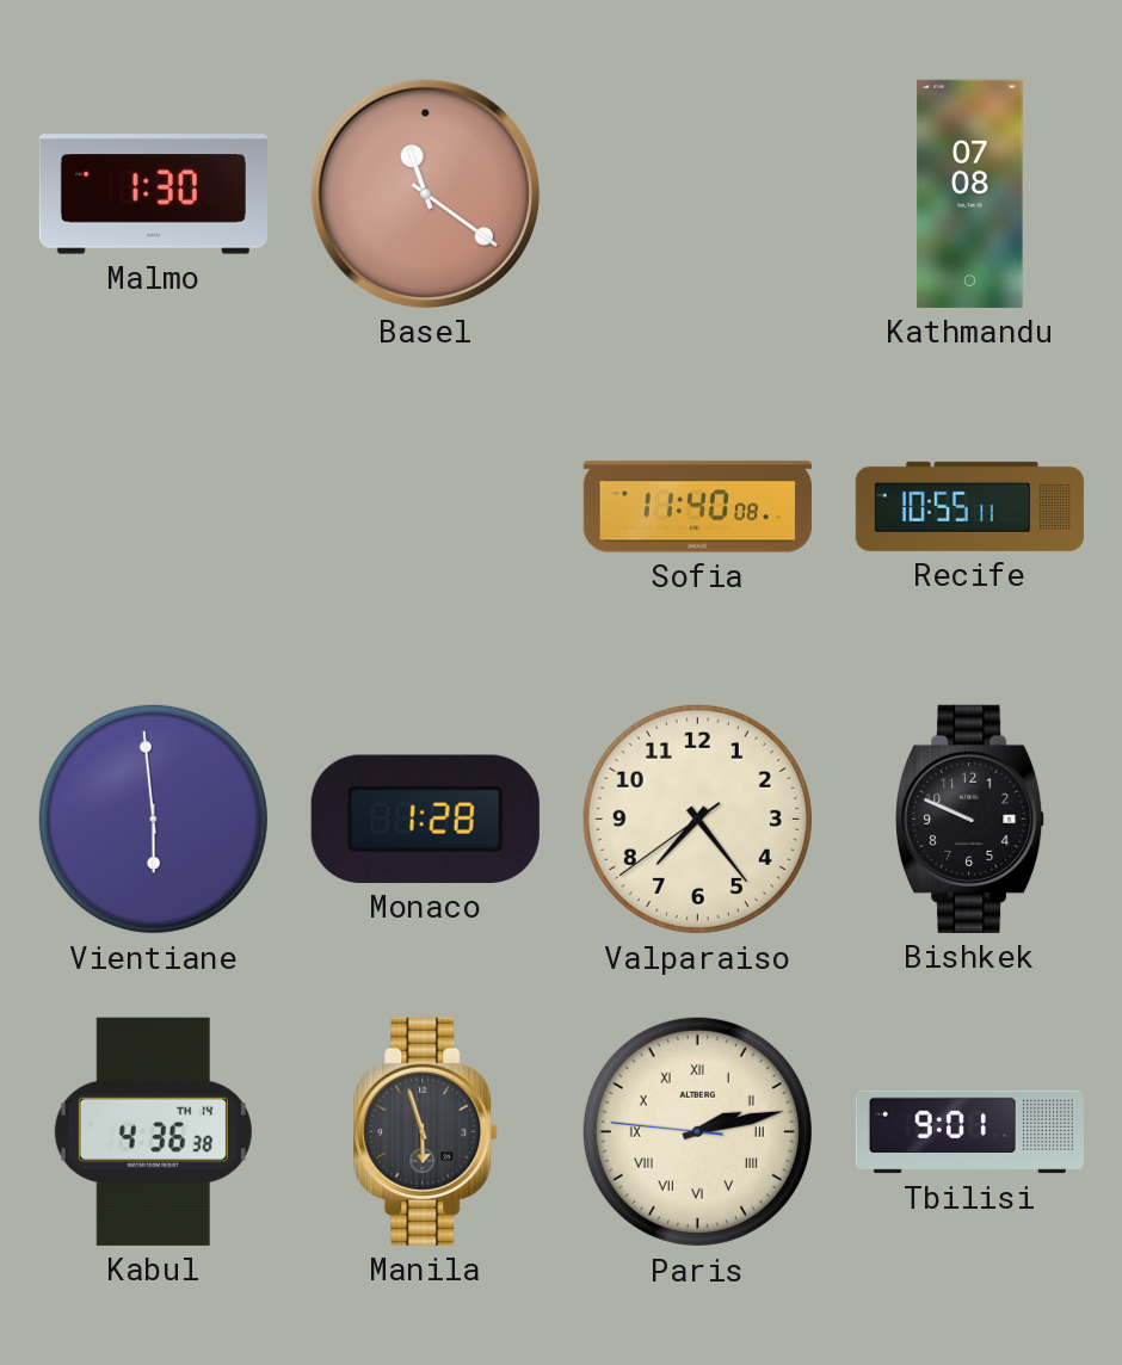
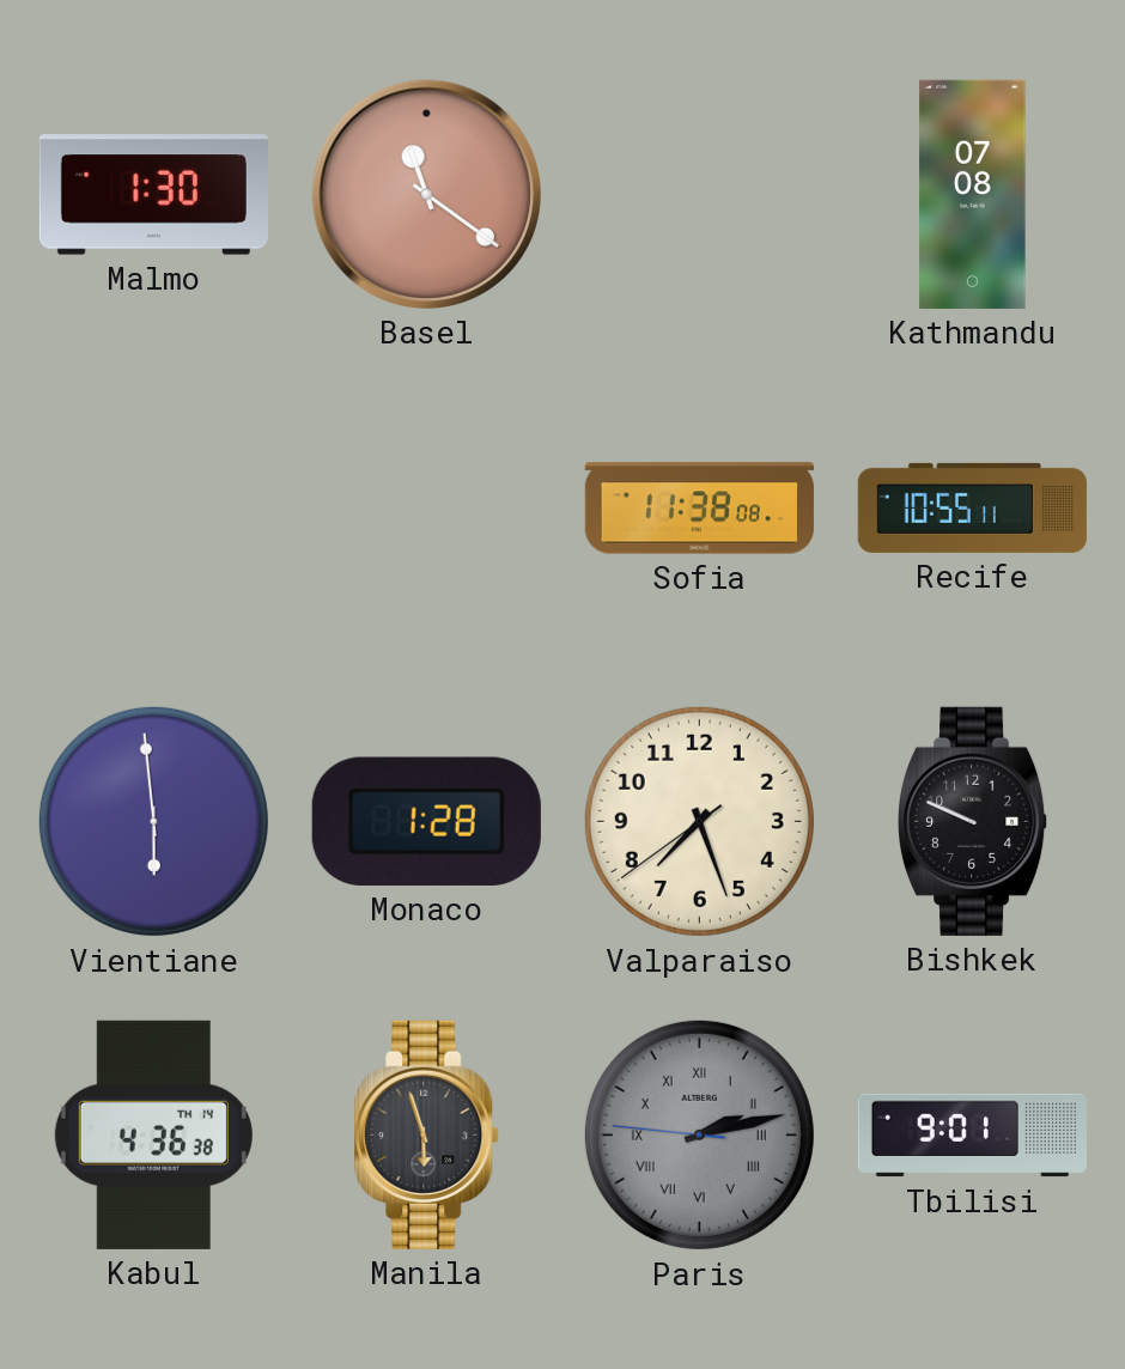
Sofia: 11:40 -> 11:38
Valparaiso: 7:23 -> 7:26
Paris dial: cream -> grey
